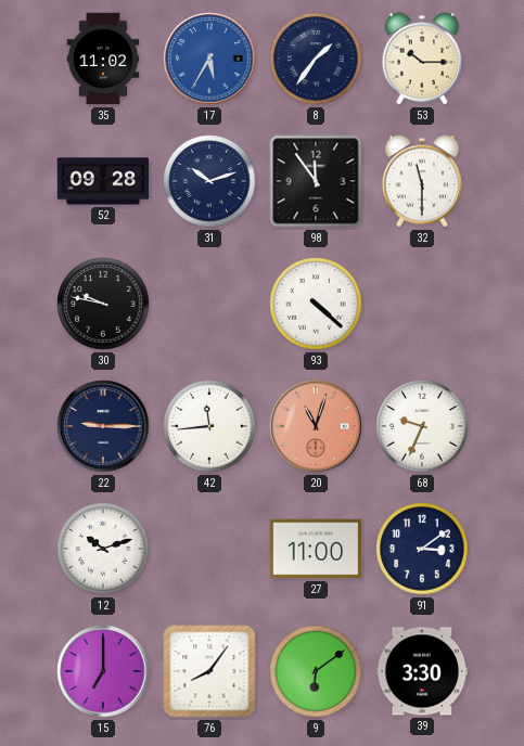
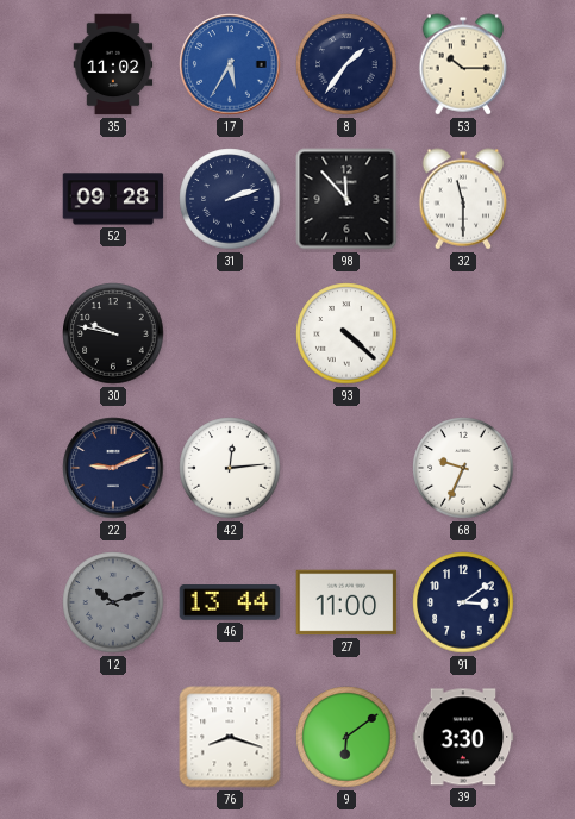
31: 10:12 -> 2:12
98: 11:54 -> 11:53
22: 9:15 -> 9:11
42: 11:44 -> 12:14
20: 11:03 -> none
12 dial: white -> grey
46: none -> 13:44
15: 7:00 -> none
76: 8:06 -> 8:18
